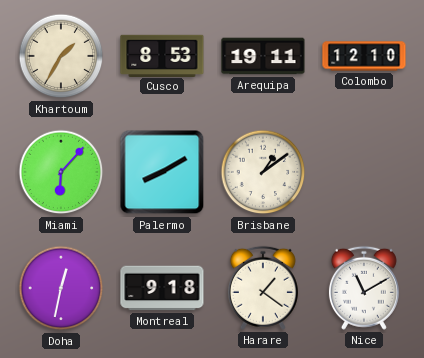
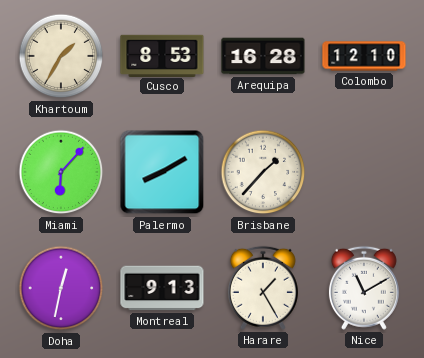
Arequipa: 19:11 -> 16:28
Brisbane: 1:09 -> 1:37
Montreal: 9:18 -> 9:13
Harare: 1:21 -> 1:25
